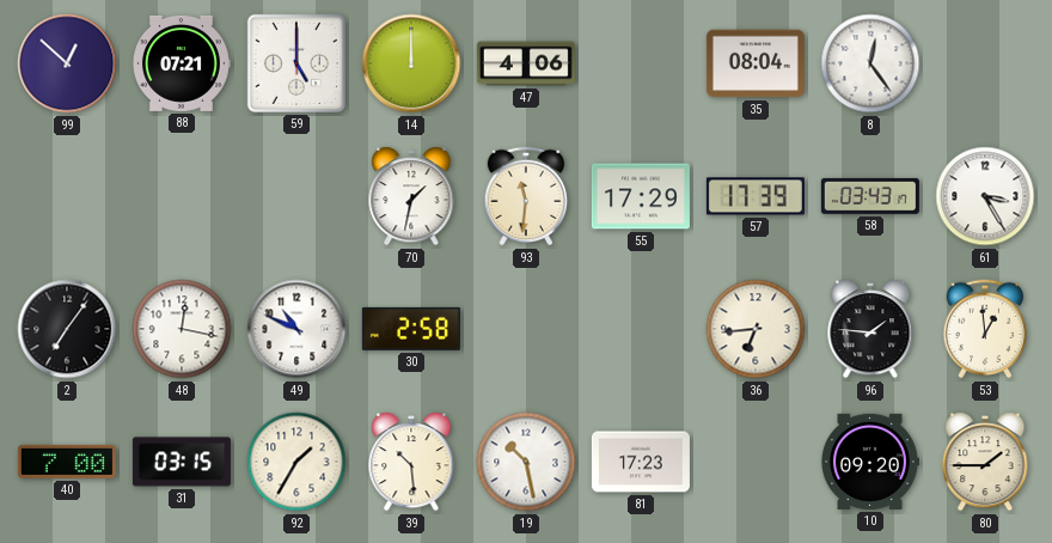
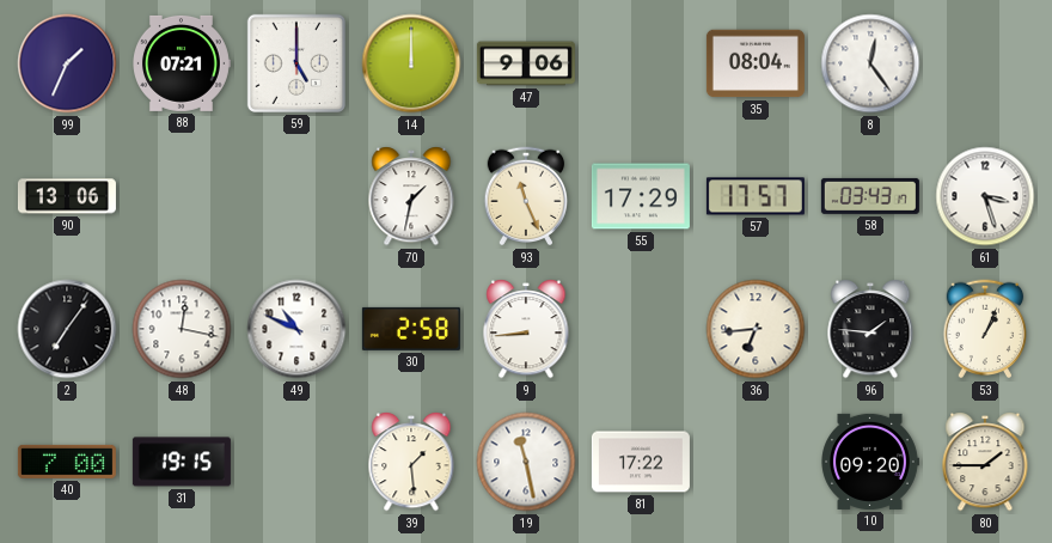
99: 12:52 -> 1:34
47: 4:06 -> 9:06
90: none -> 13:06
93: 11:31 -> 11:26
57: 17:39 -> 17:57
61: 3:25 -> 3:27
9: none -> 8:44
53: 12:59 -> 1:04
31: 03:15 -> 19:15
92: 1:35 -> none
39: 10:29 -> 1:29
19: 10:28 -> 11:28
81: 17:23 -> 17:22
